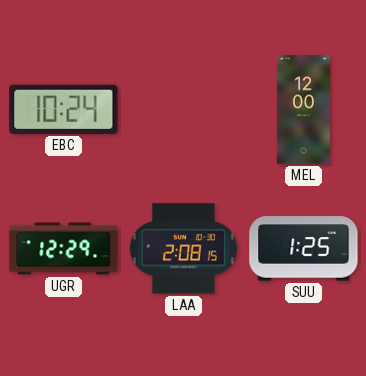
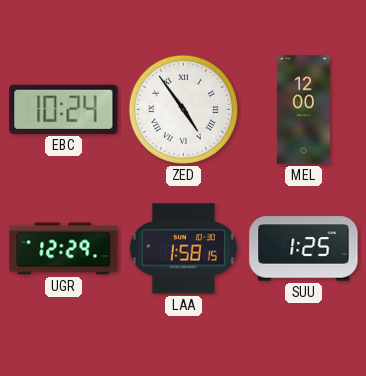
ZED: none -> 4:54
LAA: 2:08 -> 1:58
